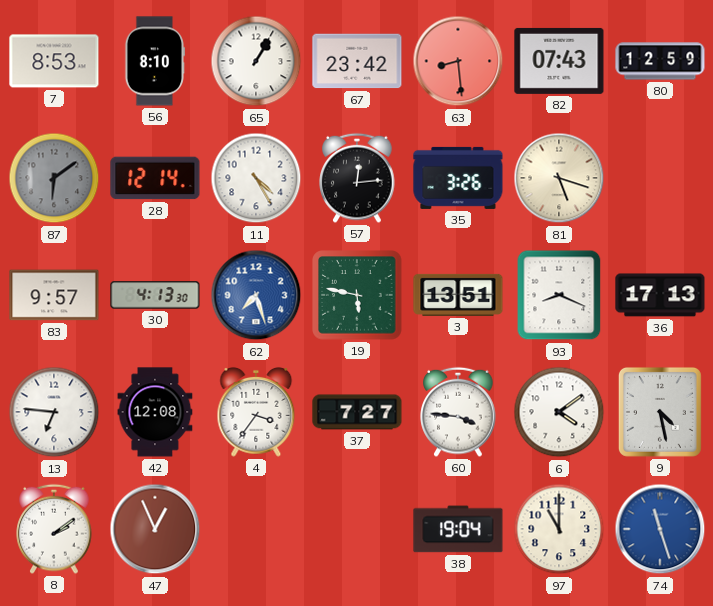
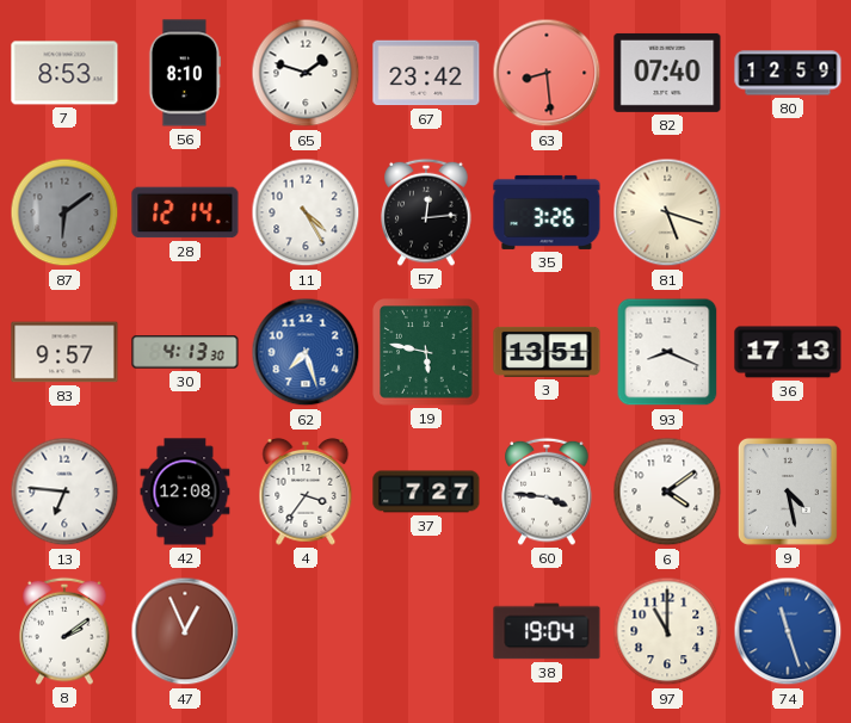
65: 1:05 -> 1:48
82: 07:43 -> 07:40
